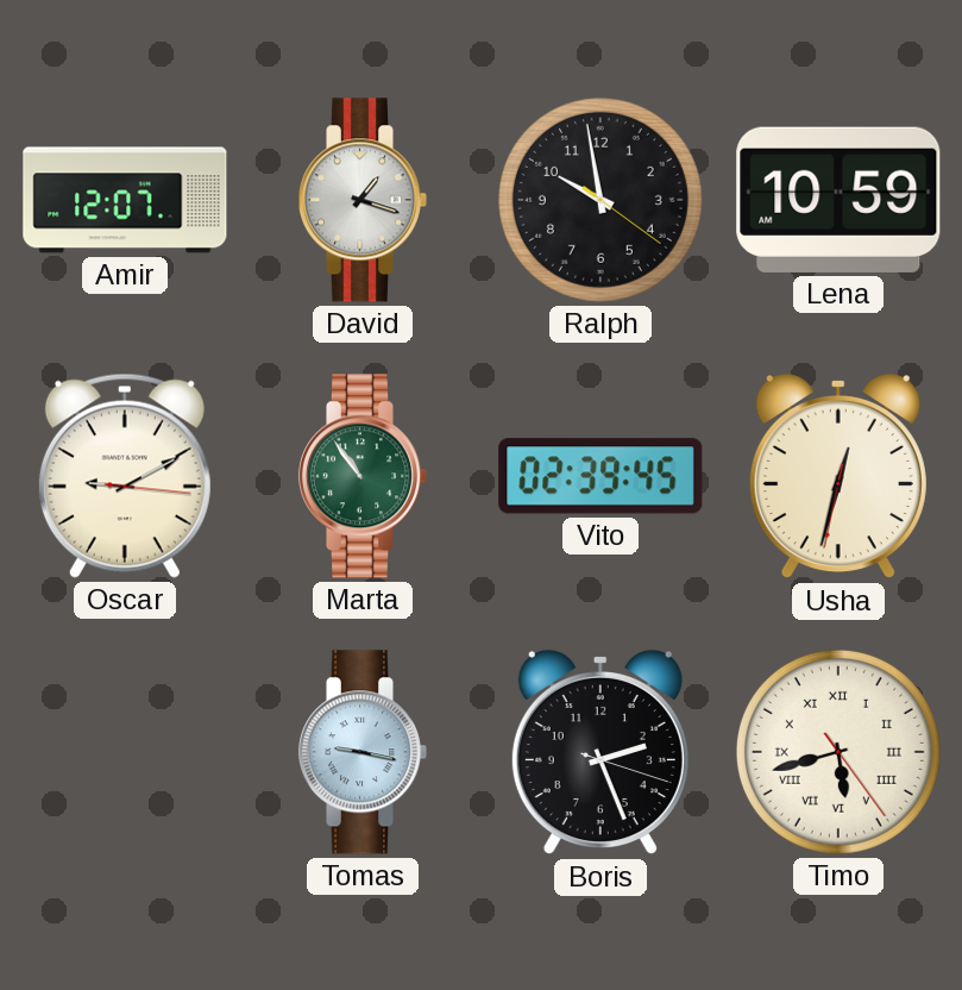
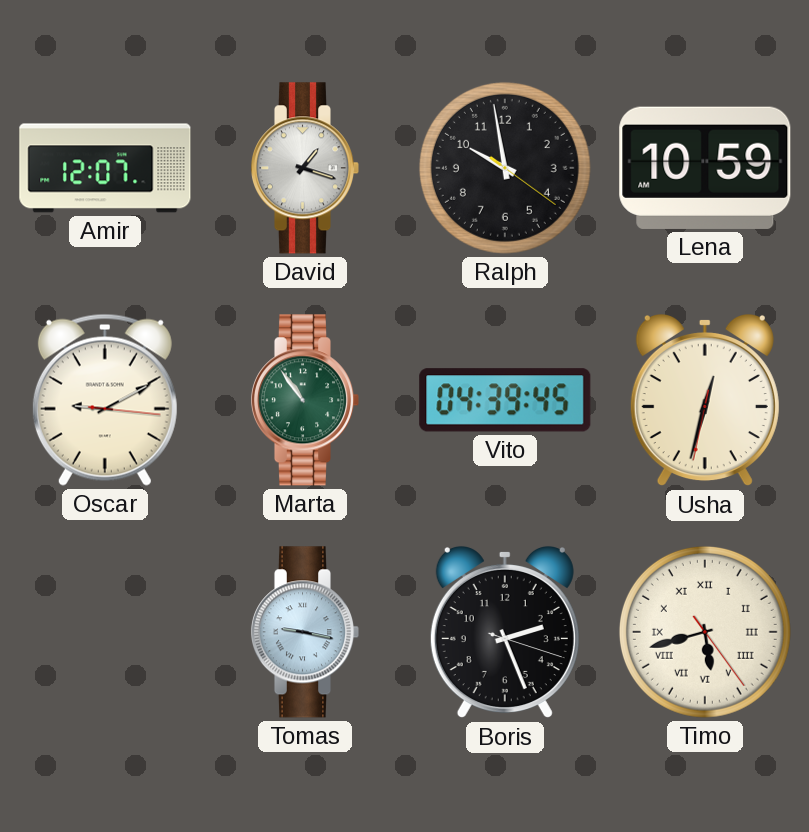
Vito: 02:39 -> 04:39
